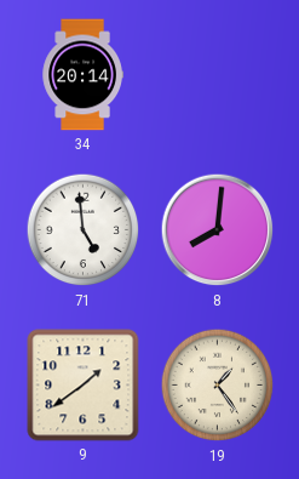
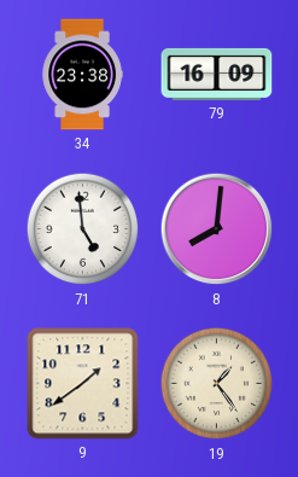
34: 20:14 -> 23:38
79: none -> 16:09
